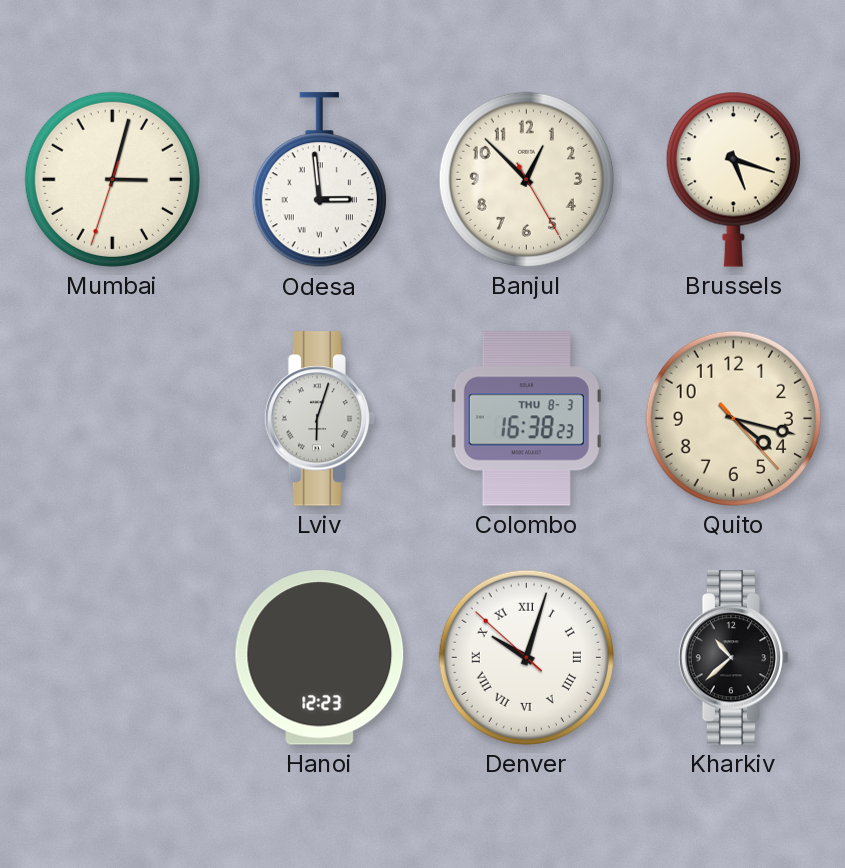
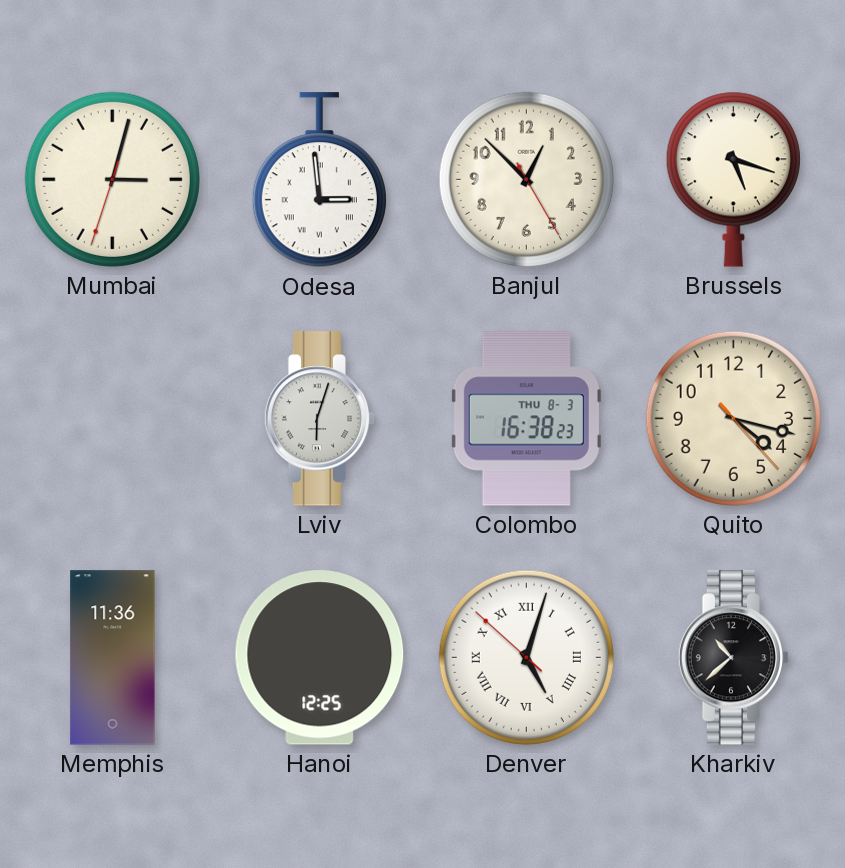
Memphis: none -> 11:36
Hanoi: 12:23 -> 12:25
Denver: 10:02 -> 5:02
